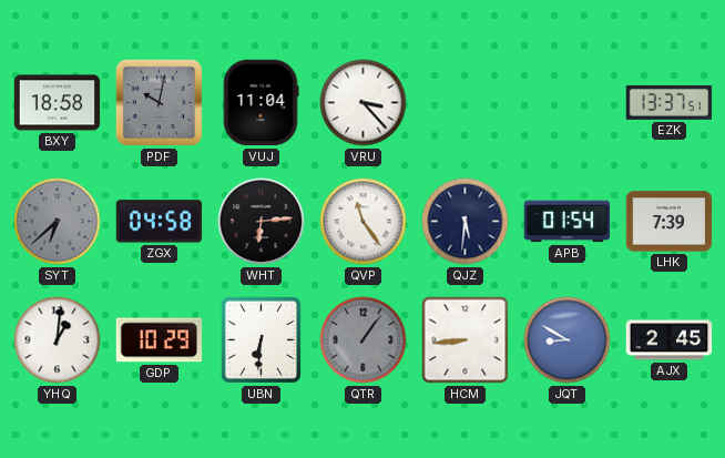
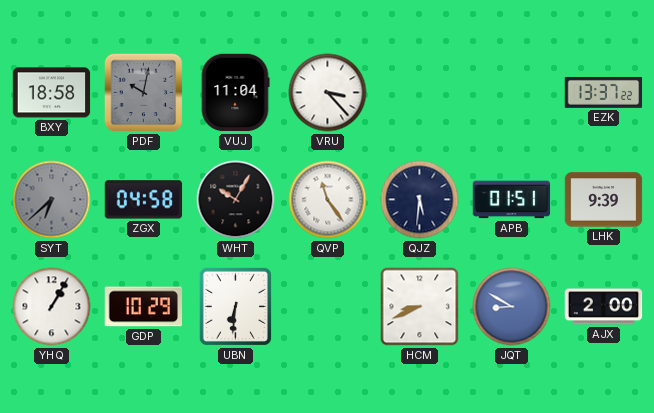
EZK: 13:37:51 -> 13:37:22
WHT: 6:14 -> 10:05
APB: 01:54 -> 01:51
LHK: 7:39 -> 9:39
YHQ: 1:01 -> 1:05
QTR: 1:06 -> none
HCM: 8:44 -> 8:41
AJX: 2:45 -> 2:00
